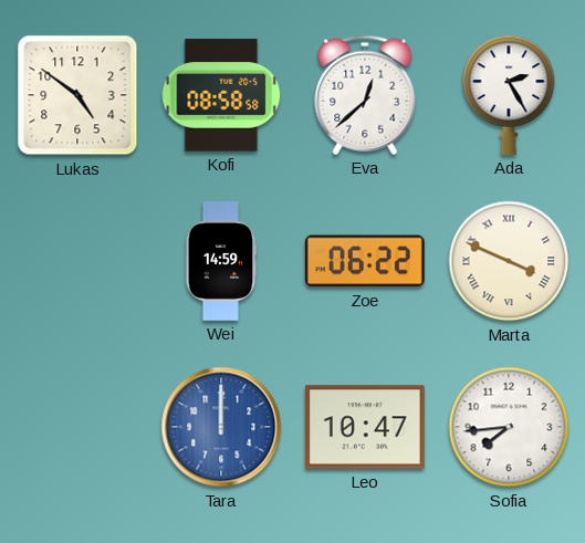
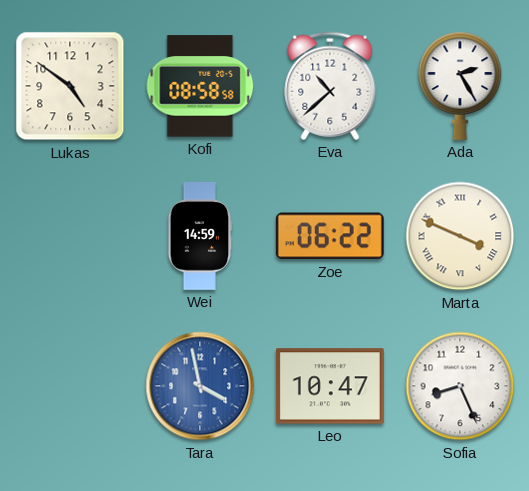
Eva: 12:38 -> 10:38
Tara: 12:00 -> 3:58
Sofia: 7:44 -> 8:26
